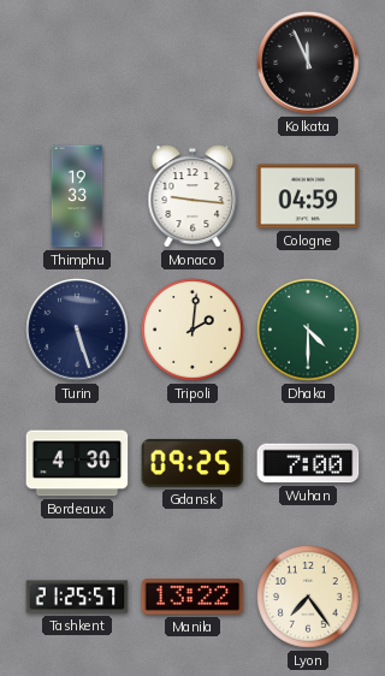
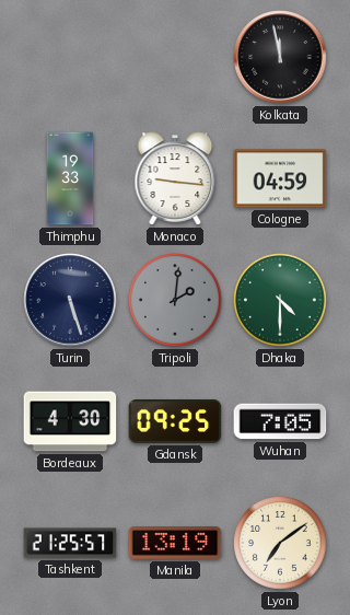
Kolkata: 11:56 -> 11:58
Tripoli dial: cream -> grey
Wuhan: 7:00 -> 7:05
Manila: 13:22 -> 13:19
Lyon: 7:24 -> 7:09
